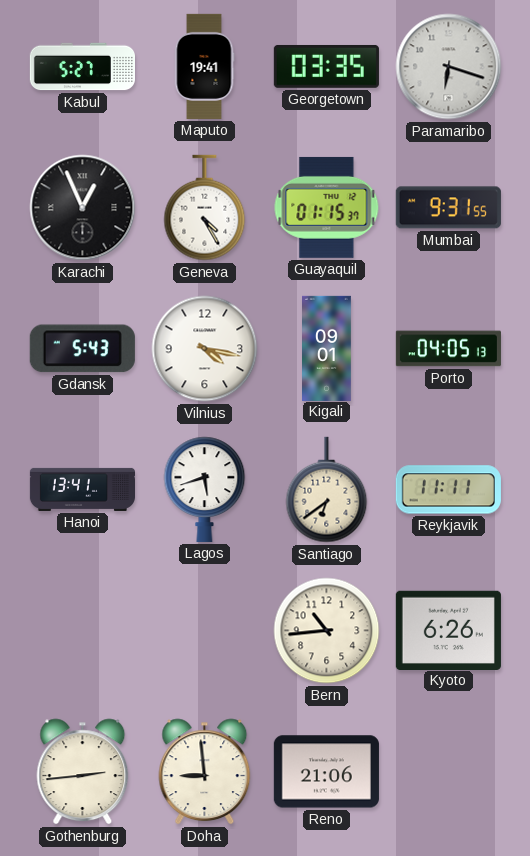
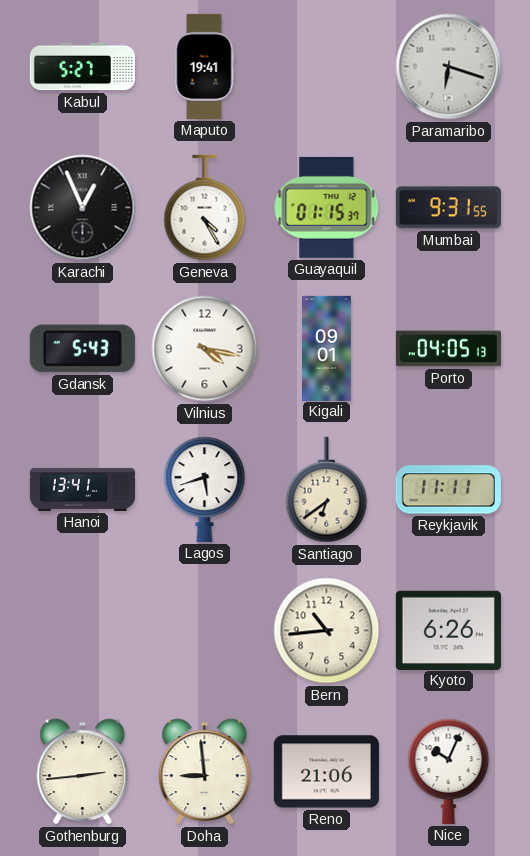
Georgetown: 03:35 -> none
Nice: none -> 10:04
